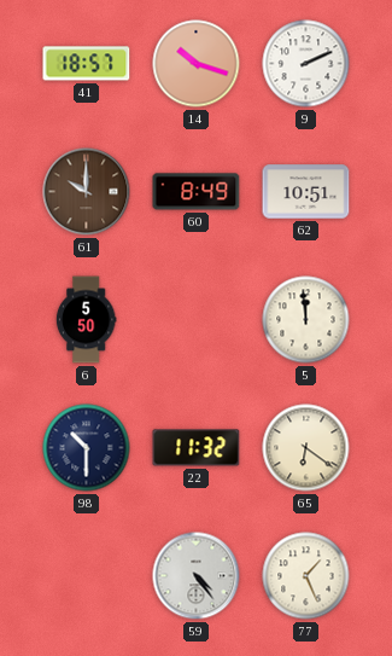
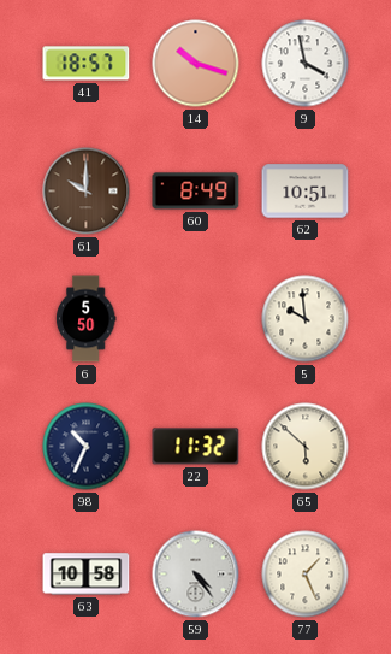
9: 2:11 -> 3:58
5: 11:59 -> 9:59
98: 10:30 -> 10:34
65: 6:21 -> 5:52
63: none -> 10:58
